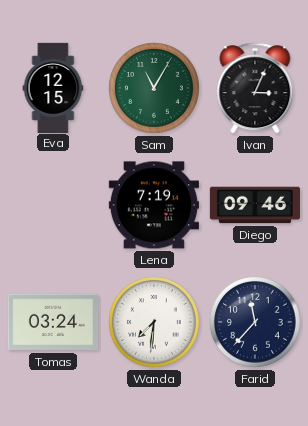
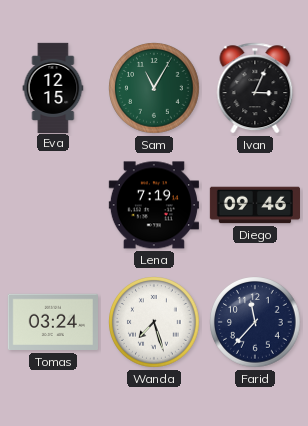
Wanda: 7:31 -> 7:27
